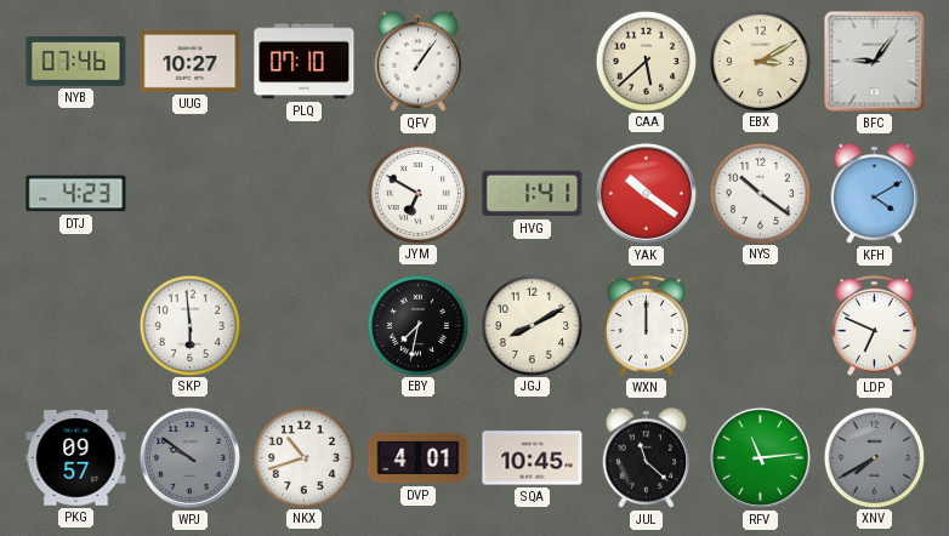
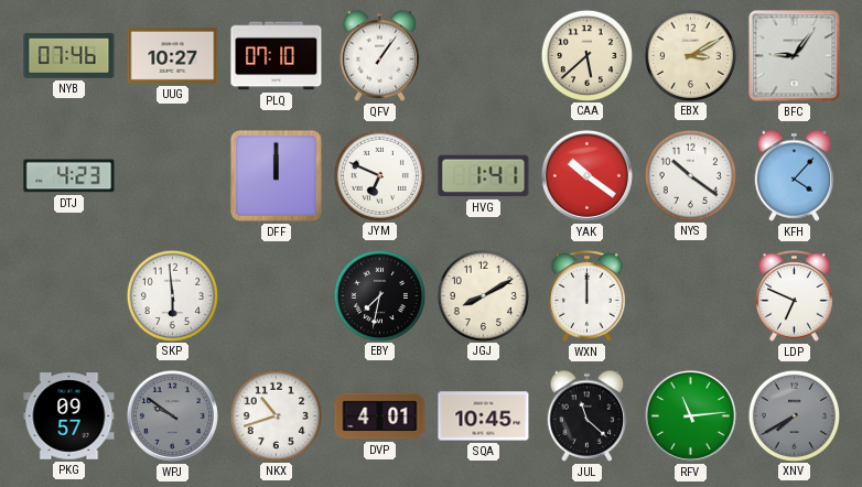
DFF: none -> 12:00
JYM: 6:50 -> 6:49
KFH: 4:10 -> 4:07
